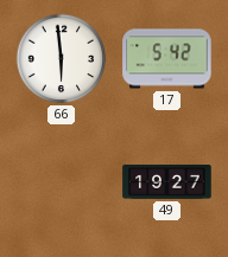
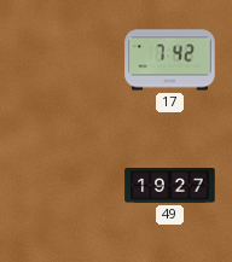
66: 5:59 -> none
17: 5:42 -> 7:42
